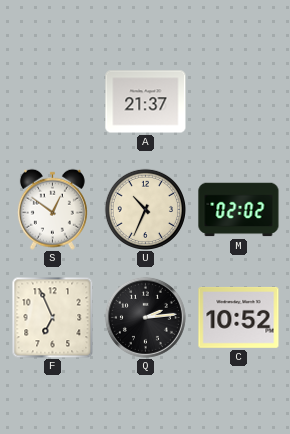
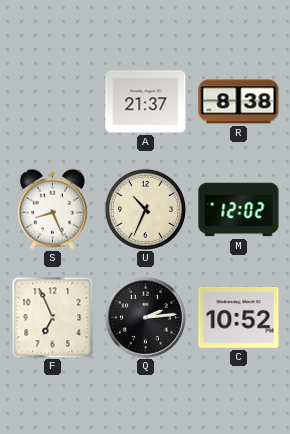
R: none -> 8:38
S: 12:51 -> 8:26
M: 02:02 -> 12:02
